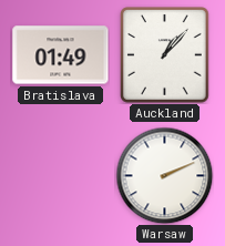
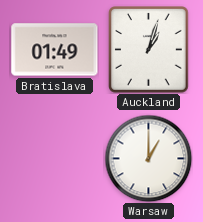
Auckland: 1:07 -> 1:03
Warsaw: 2:11 -> 1:00
